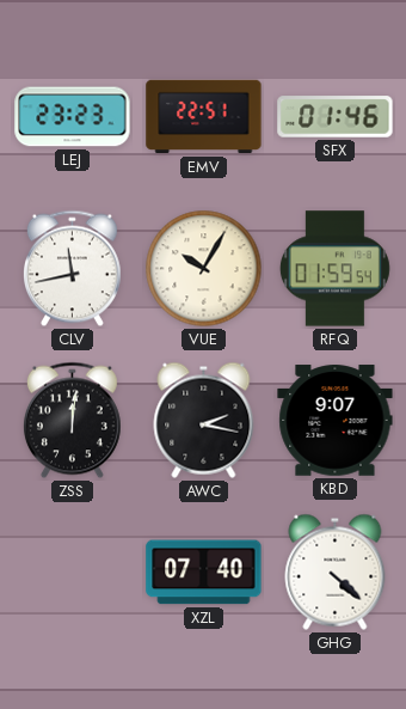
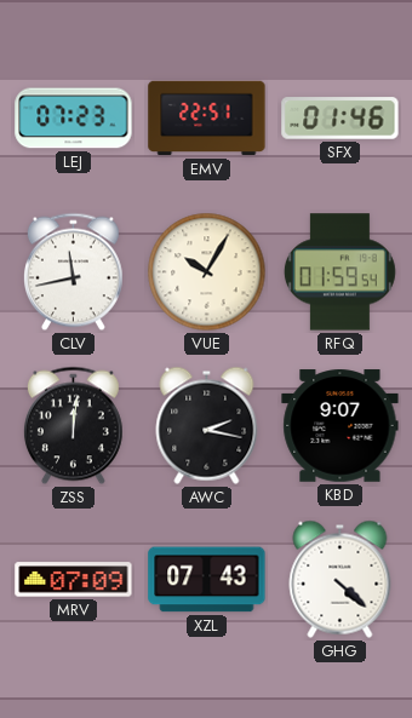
LEJ: 23:23 -> 07:23
MRV: none -> 07:09
XZL: 07:40 -> 07:43
